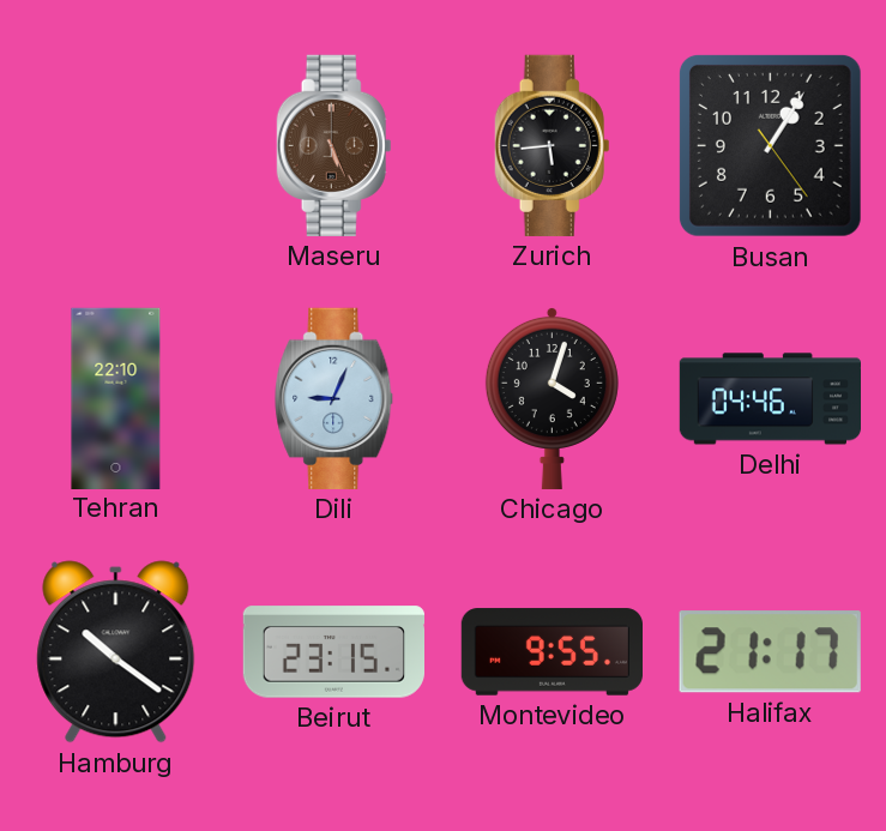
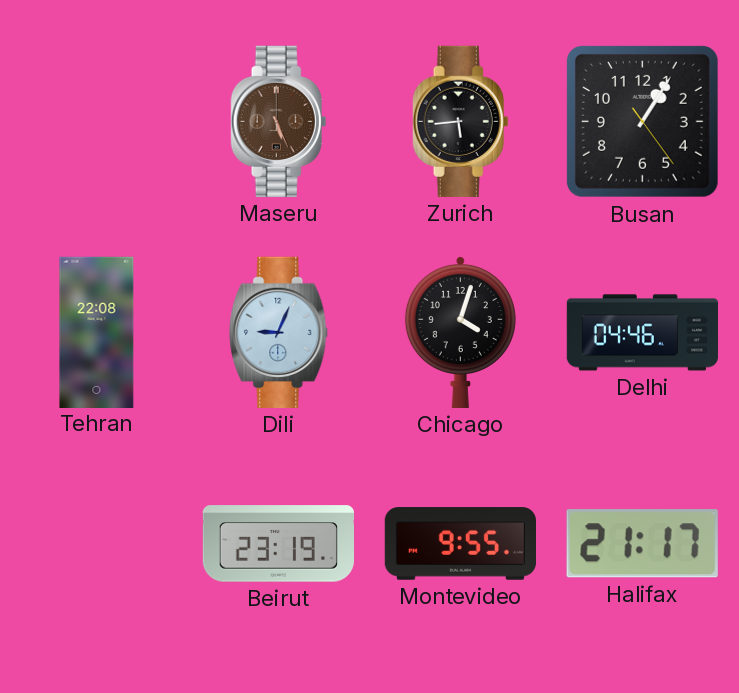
Tehran: 22:10 -> 22:08
Hamburg: 10:21 -> none
Beirut: 23:15 -> 23:19
